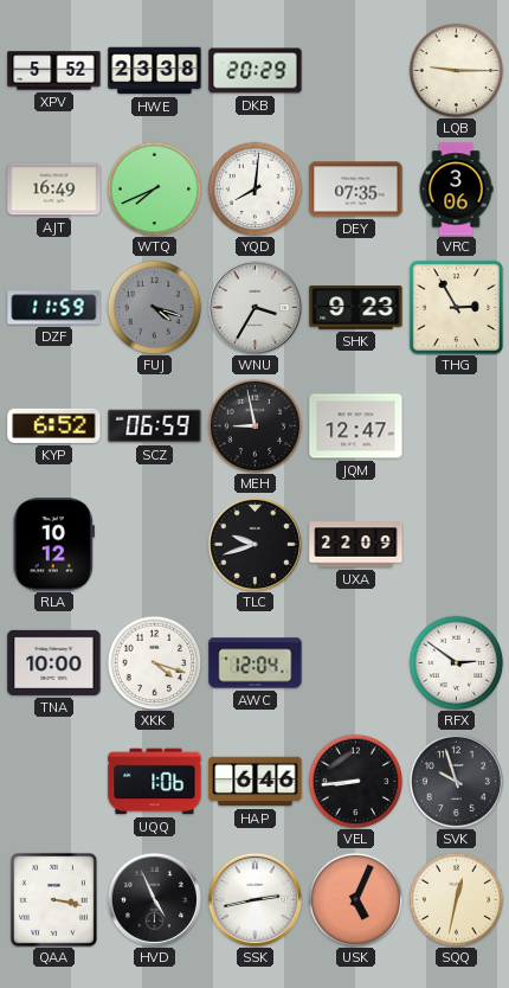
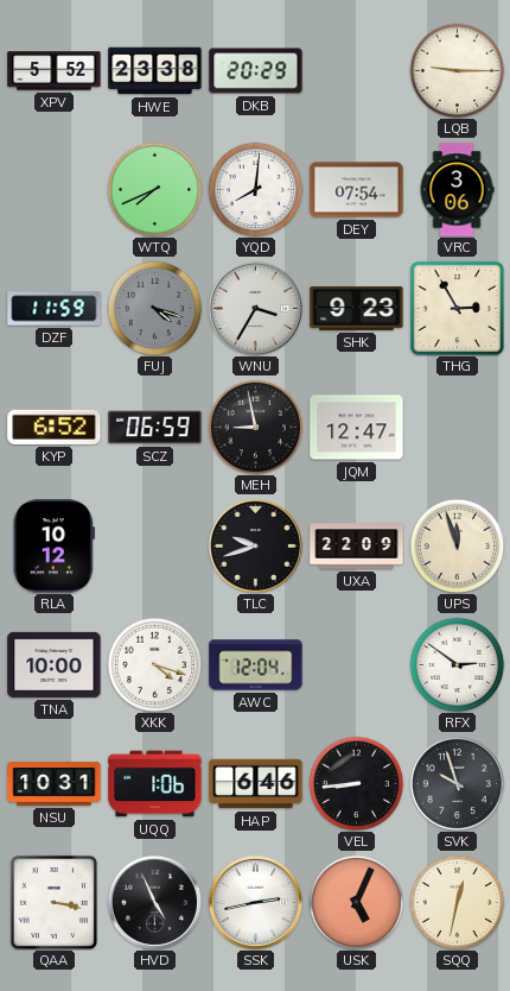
AJT: 16:49 -> none
DEY: 07:35 -> 07:54
UPS: none -> 11:57
NSU: none -> 10:31
